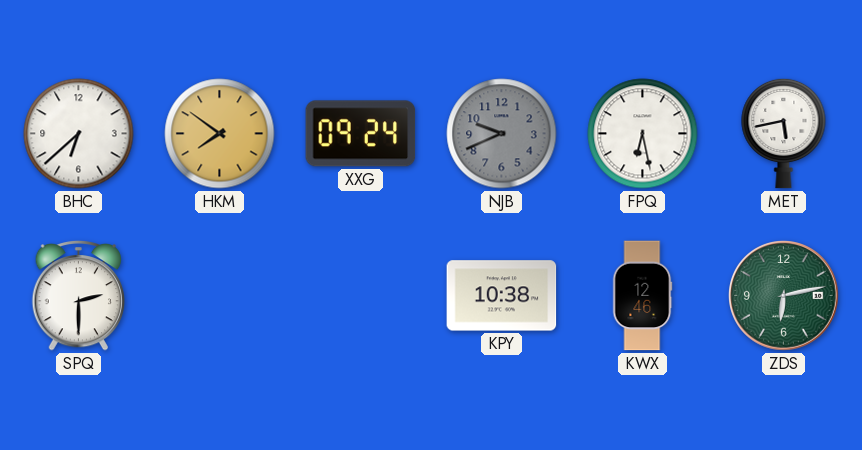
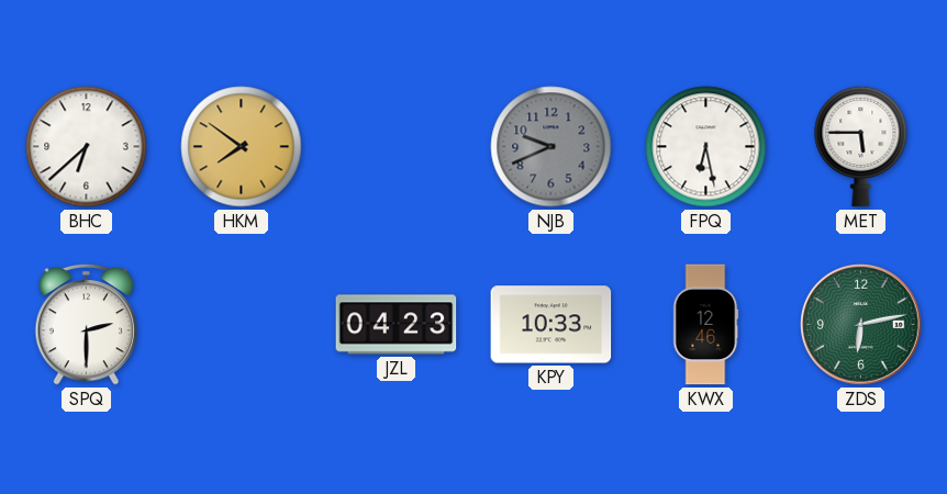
XXG: 09:24 -> none
MET: 5:43 -> 5:45
JZL: none -> 04:23
KPY: 10:38 -> 10:33
